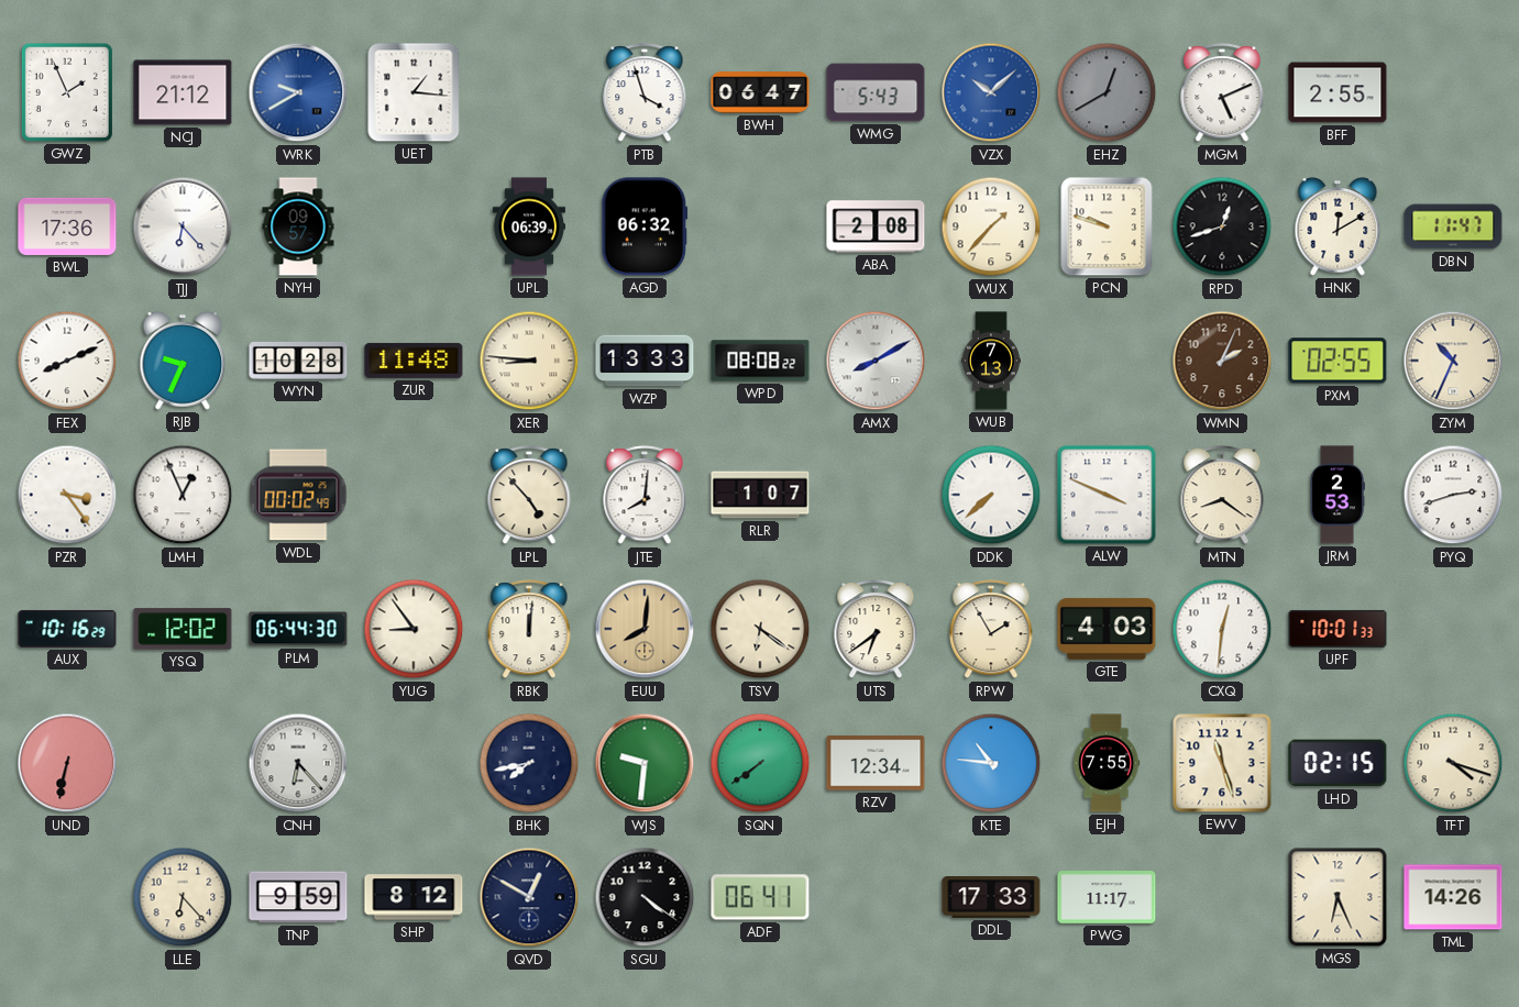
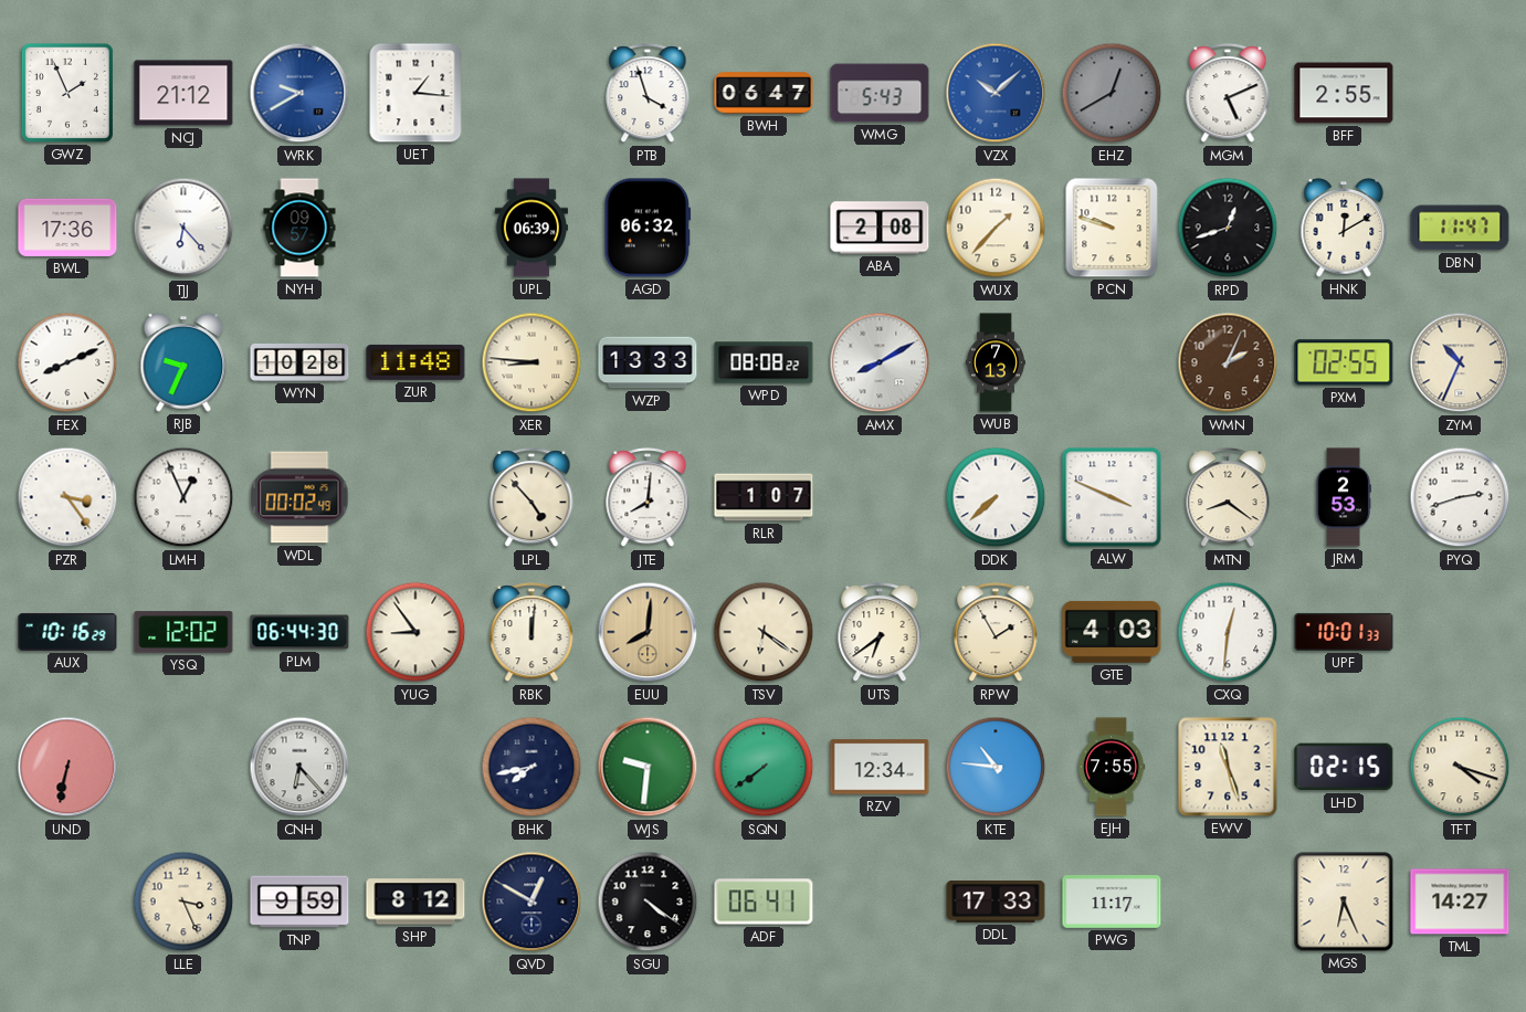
LLE: 6:23 -> 3:26
TML: 14:26 -> 14:27
